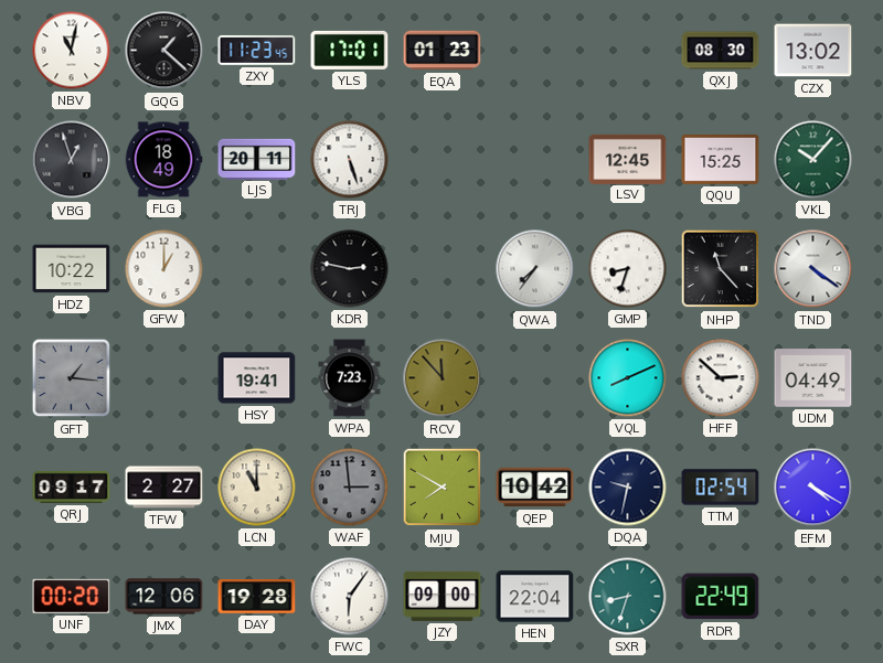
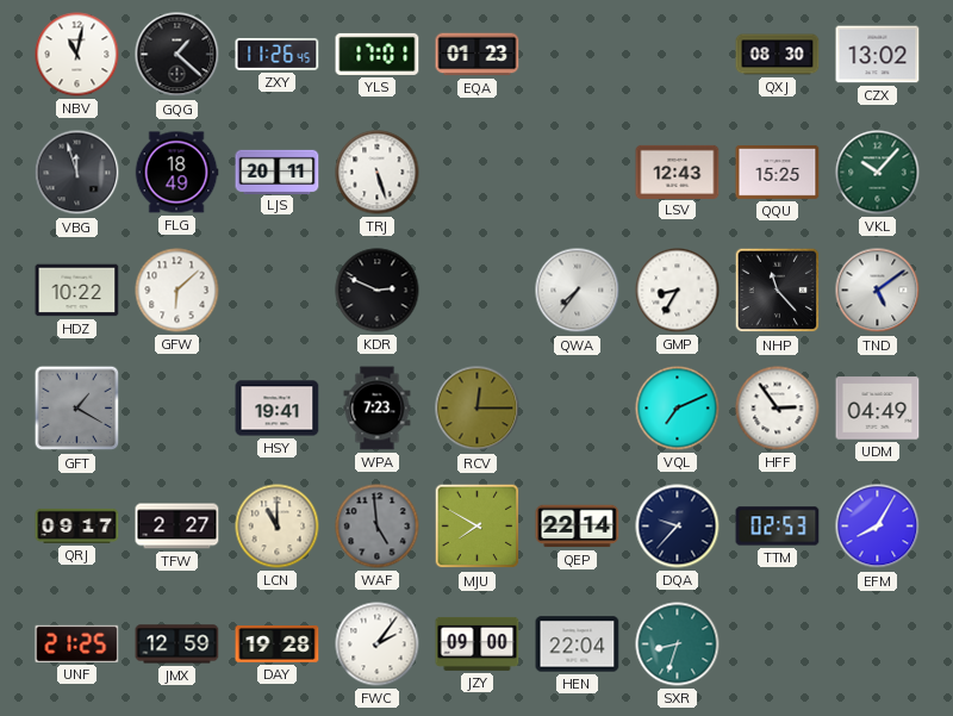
ZXY: 11:23 -> 11:26
VBG: 12:57 -> 11:57
LSV: 12:45 -> 12:43
GFW: 1:00 -> 6:08
KDR: 2:47 -> 2:49
GMP: 8:33 -> 8:35
TND: 4:21 -> 5:09
GFT: 1:16 -> 1:20
RCV: 11:53 -> 12:15
VQL: 8:11 -> 7:11
HFF: 2:52 -> 2:54
WAF: 2:59 -> 4:59
QEP: 10:42 -> 22:14
DQA: 9:32 -> 9:37
TTM: 02:54 -> 02:53
EFM: 4:20 -> 8:05
UNF: 00:20 -> 21:25
JMX: 12:06 -> 12:59
FWC: 6:06 -> 2:06
RDR: 22:49 -> none
